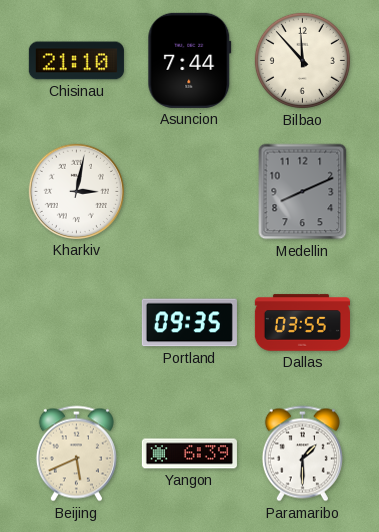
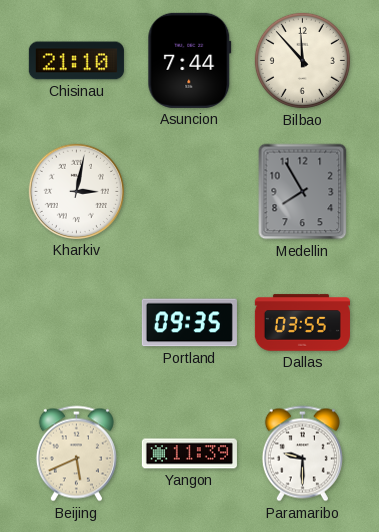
Medellin: 8:11 -> 7:55
Yangon: 6:39 -> 11:39
Paramaribo: 1:30 -> 9:30
